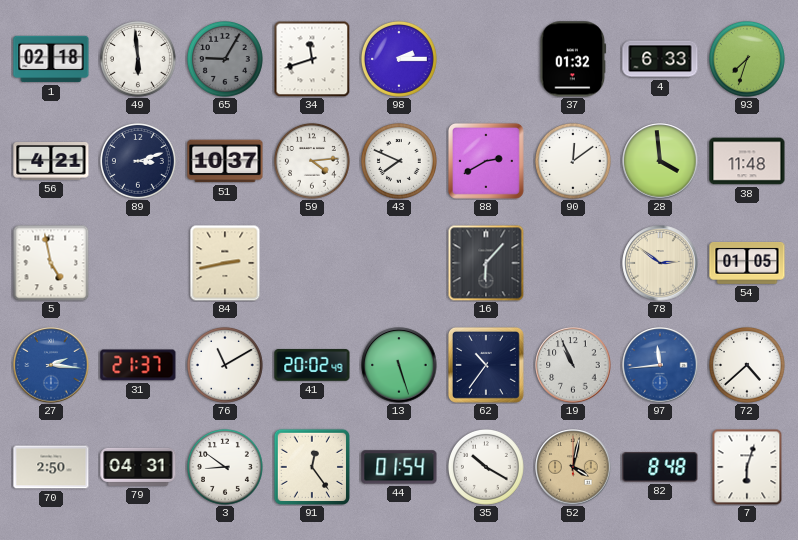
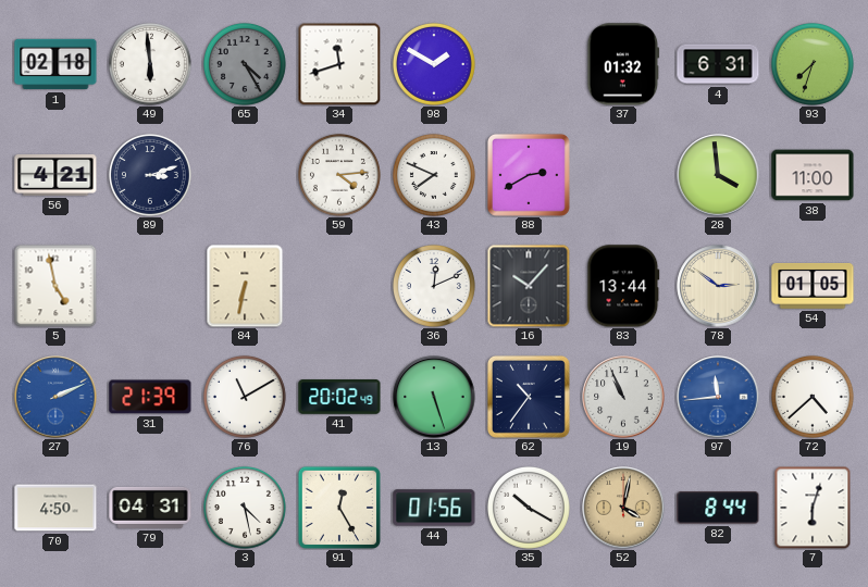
65: 9:05 -> 4:25
98: 2:15 -> 1:50
4: 6:33 -> 6:31
51: 10:37 -> none
90: 12:09 -> none
38: 11:48 -> 11:00
84: 2:43 -> 6:32
36: none -> 12:11
16: 6:07 -> 10:07
83: none -> 13:44
27: 2:16 -> 2:11
31: 21:37 -> 21:39
70: 2:50 -> 4:50
3: 8:51 -> 4:28
91: 12:24 -> 12:25
44: 01:54 -> 01:56
82: 8:48 -> 8:44
